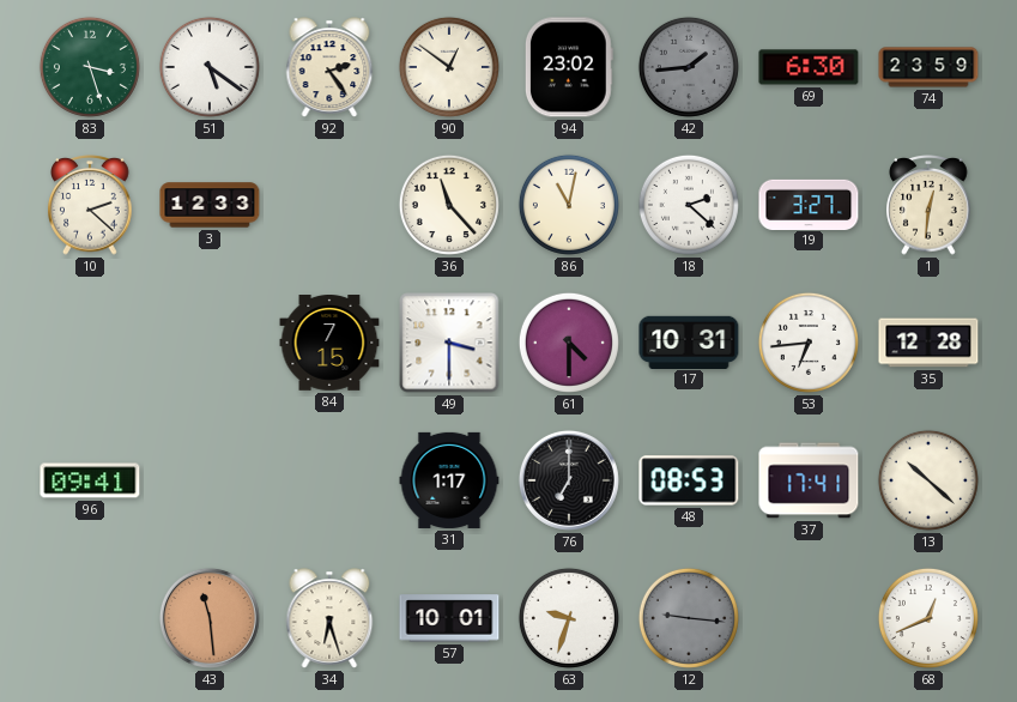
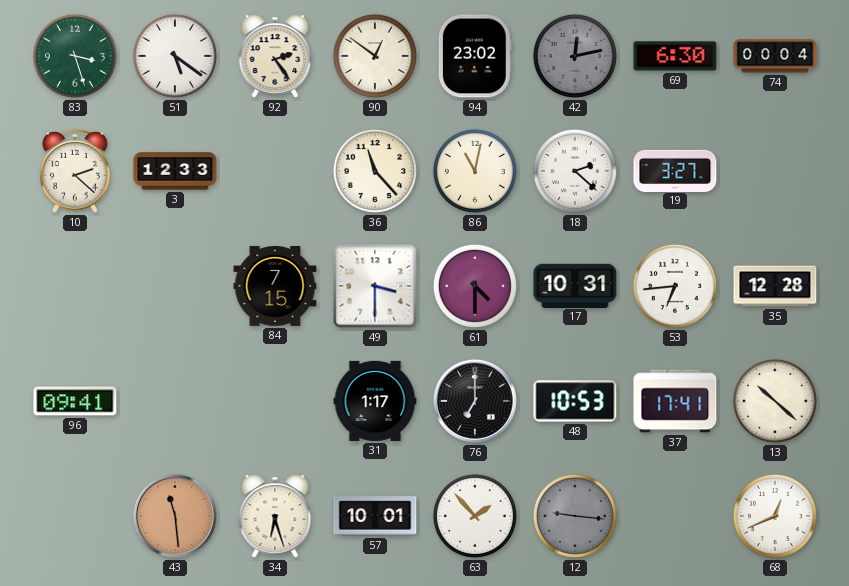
42: 1:44 -> 12:13
74: 23:59 -> 00:04
1: 12:31 -> none
48: 08:53 -> 10:53
63: 9:33 -> 1:53
